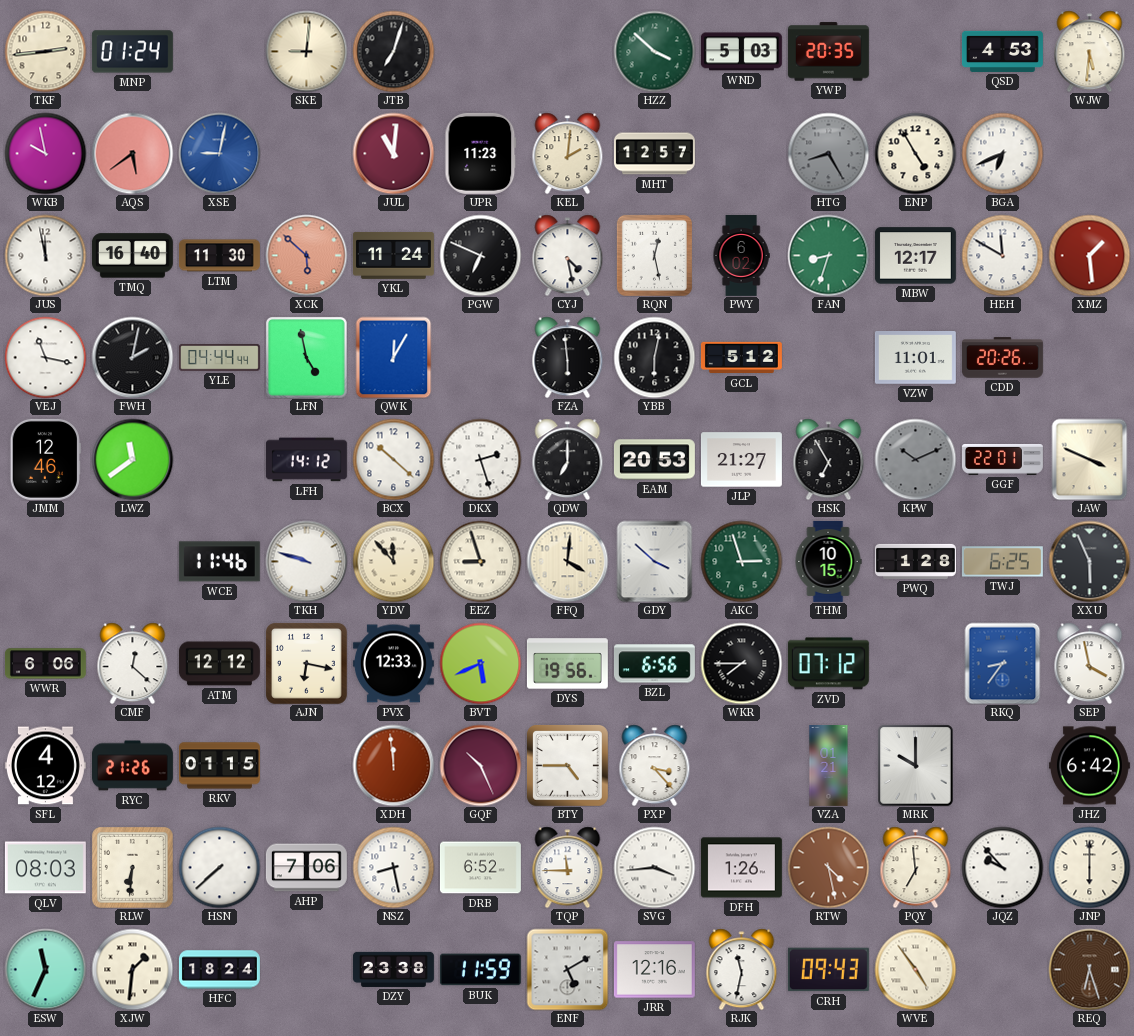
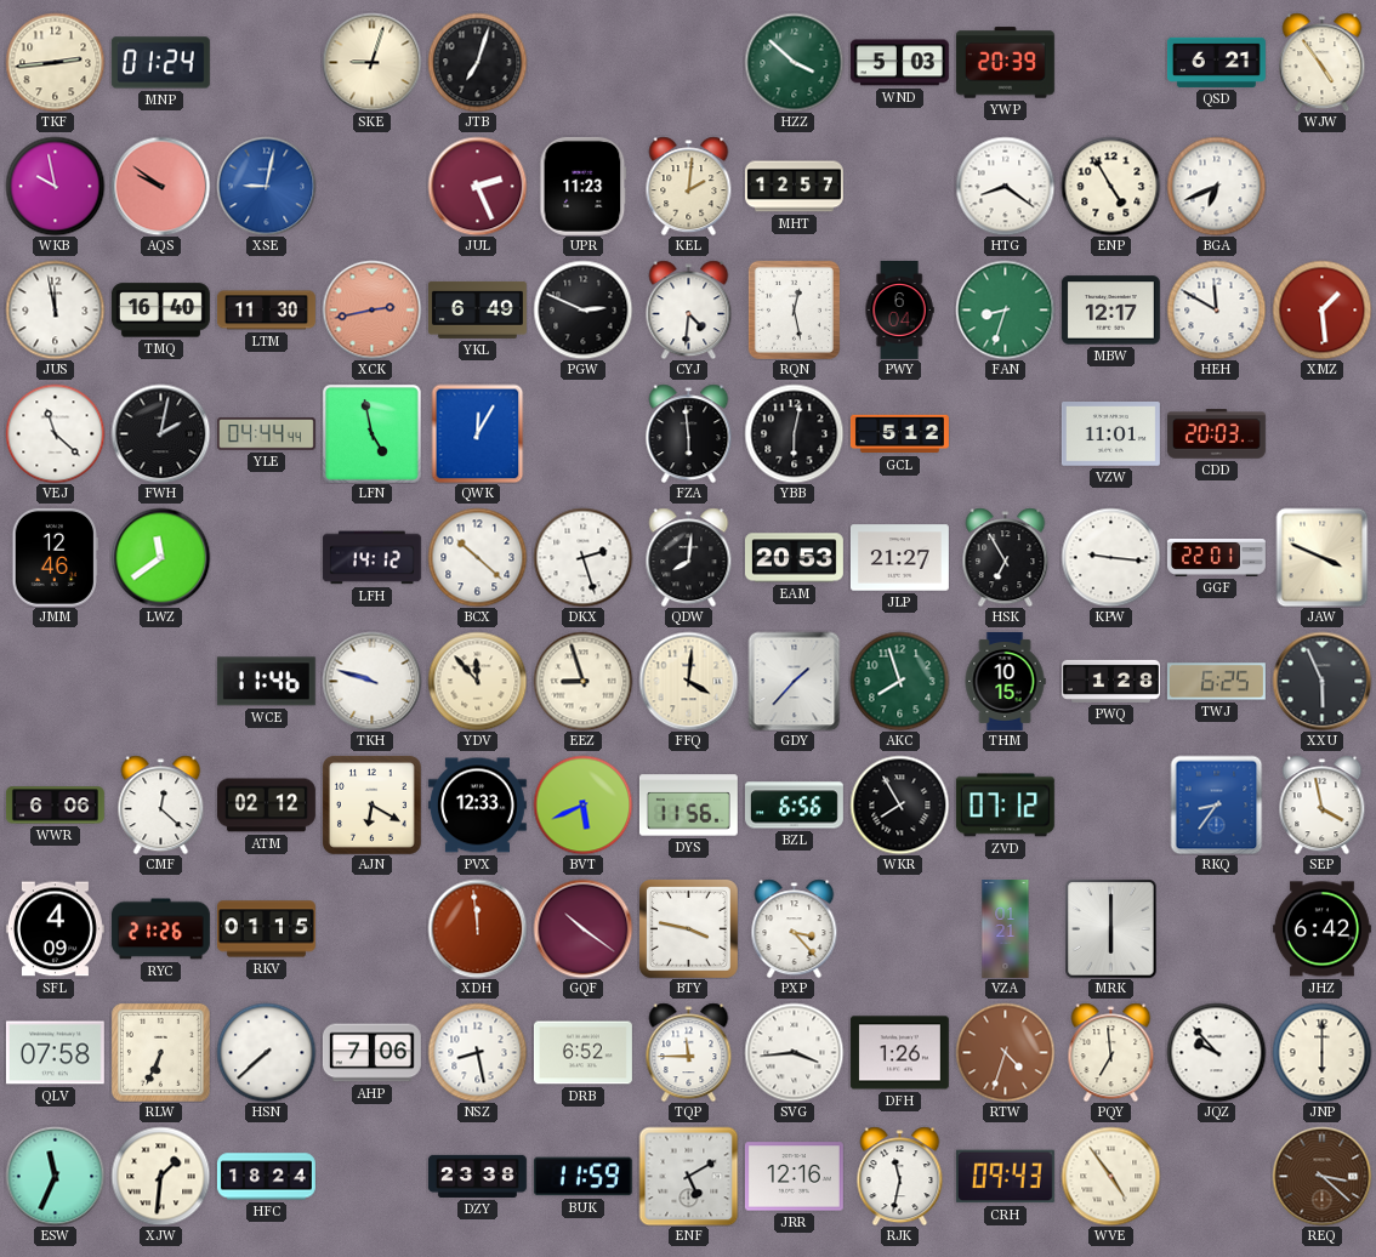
SKE: 9:01 -> 9:03
YWP: 20:35 -> 20:39
QSD: 4:53 -> 6:21
WJW: 5:31 -> 4:54
AQS: 5:39 -> 9:51
JUL: 11:01 -> 2:26
HTG: 8:25 -> 8:21
HTG dial: grey -> white
XCK: 5:52 -> 2:43
YKL: 11:24 -> 6:49
PGW: 6:49 -> 2:49
CYJ: 4:28 -> 4:31
PWY: 6:02 -> 6:04
VEJ: 11:17 -> 11:22
CDD: 20:26 -> 20:03
QDW: 7:00 -> 8:01
KPW: 10:11 -> 9:16
KPW dial: grey -> white
GDY: 3:52 -> 1:37
AKC: 2:57 -> 7:57
ATM: 12:12 -> 02:12
AJN: 6:17 -> 6:20
DYS: 19:56 -> 11:56
WKR: 7:45 -> 7:55
SFL: 4:12 -> 4:09
GQF: 10:26 -> 10:21
BTY: 4:45 -> 3:47
MRK: 10:00 -> 6:00
QLV: 08:03 -> 07:58
RLW: 6:31 -> 6:34
RTW: 4:28 -> 4:33
REQ: 6:27 -> 3:22
